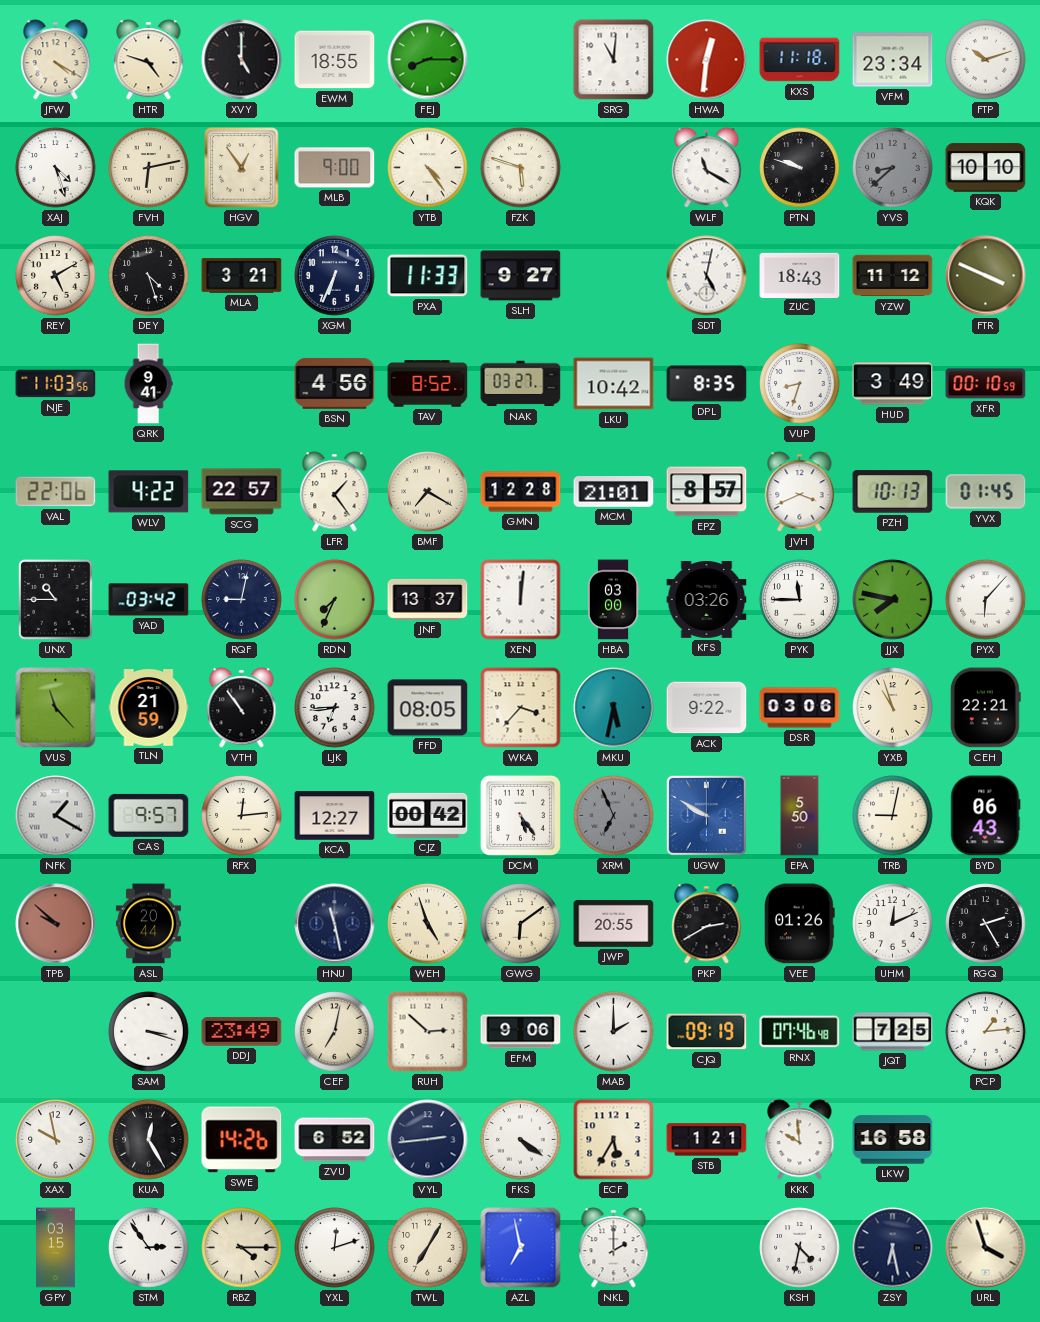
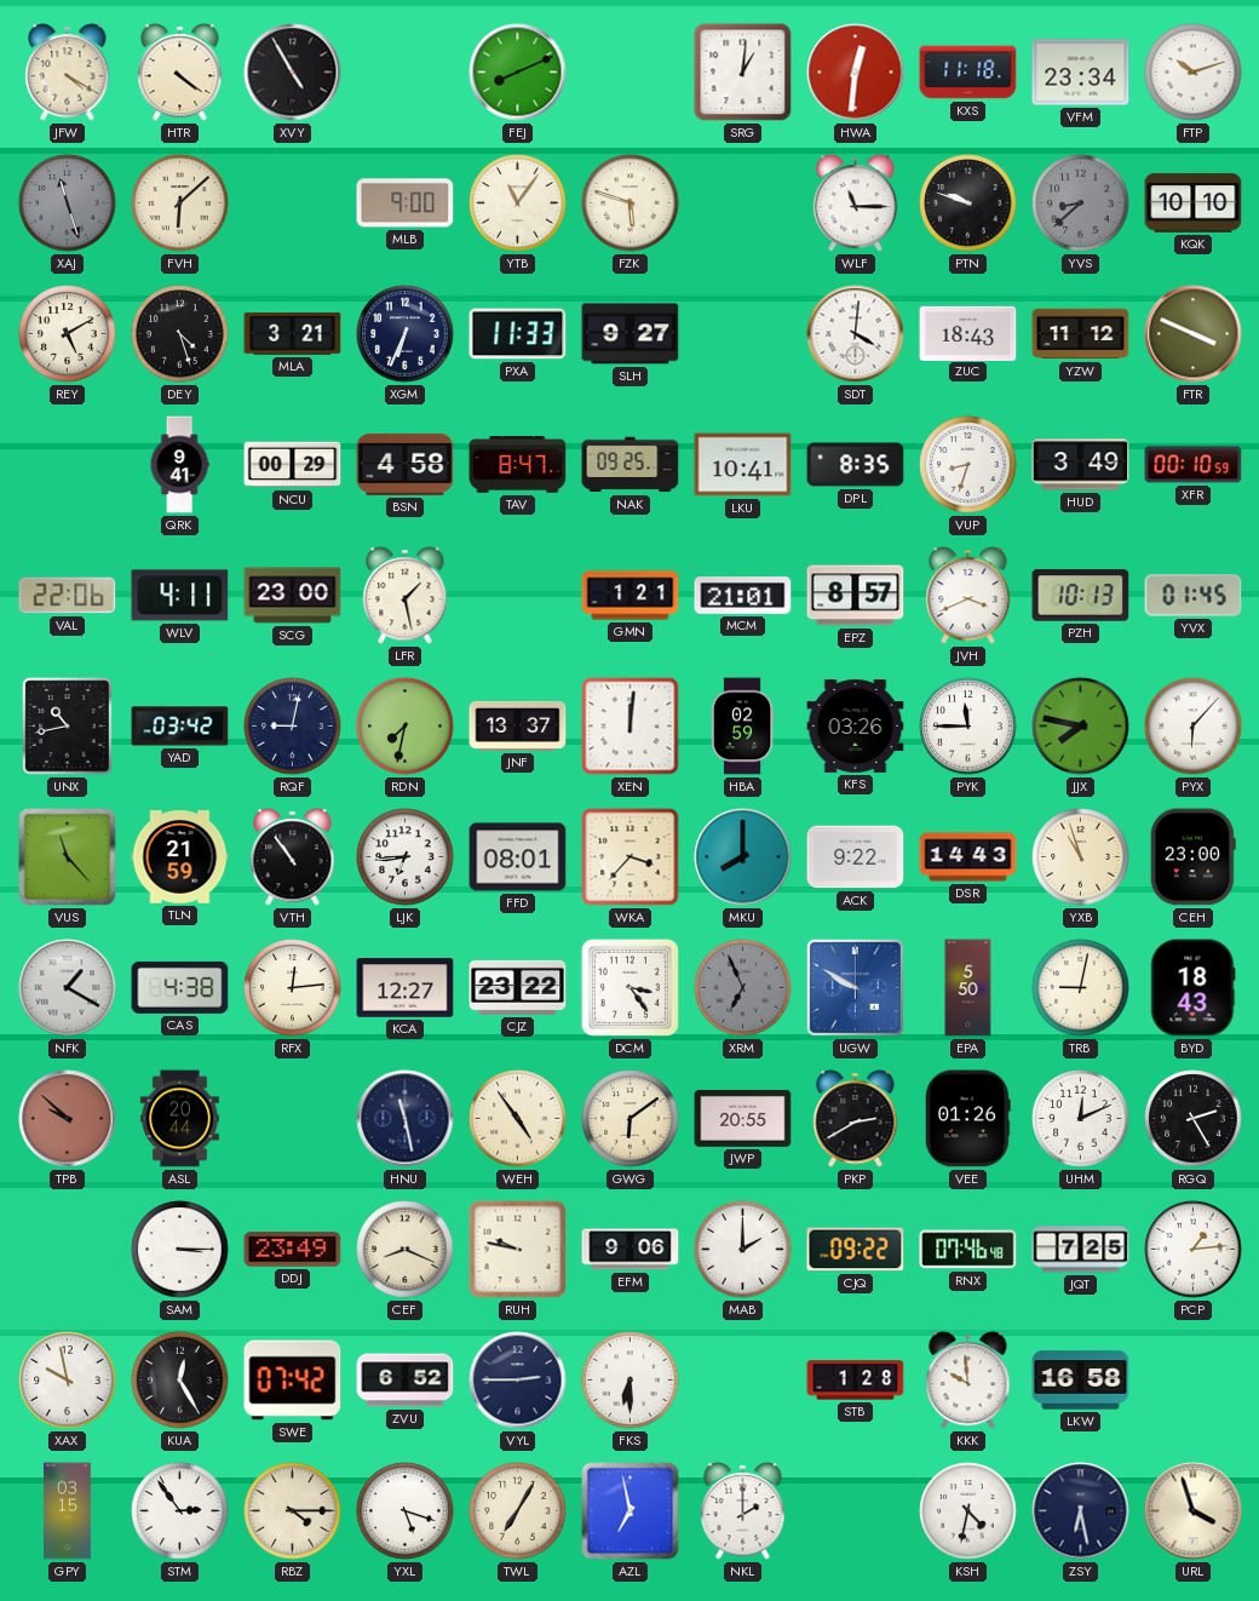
HTR: 4:48 -> 4:21
XVY: 5:00 -> 4:55
EWM: 18:55 -> none
FEJ: 8:15 -> 8:11
SRG: 11:01 -> 1:01
XAJ: 4:27 -> 11:27
XAJ dial: white -> grey
FVH: 6:13 -> 6:08
HGV: 12:54 -> none
YTB: 4:24 -> 11:06
WLF: 11:20 -> 11:15
SDT: 5:02 -> 4:01
NJE: 11:03 -> none
NCU: none -> 00:29
BSN: 4:56 -> 4:58
TAV: 8:52 -> 8:47
NAK: 03:27 -> 09:25
LKU: 10:42 -> 10:41
WLV: 4:22 -> 4:11
SCG: 22:57 -> 23:00
LFR: 1:24 -> 1:28
BMF: 7:20 -> none
GMN: 12:28 -> 1:21
UNX: 10:45 -> 10:43
RDN: 7:34 -> 7:32
HBA: 03:00 -> 02:59
FFD: 08:05 -> 08:01
MKU: 5:32 -> 8:00
DSR: 03:06 -> 14:43
CEH: 22:21 -> 23:00
CAS: 9:57 -> 4:38
CJZ: 00:42 -> 23:22
DCM: 5:24 -> 3:24
BYD: 06:43 -> 18:43
WEH: 4:57 -> 4:54
SAM: 3:18 -> 3:15
CEF: 7:02 -> 8:19
RUH: 2:52 -> 9:47
CJQ: 09:19 -> 09:22
SWE: 14:26 -> 07:42
VYL: 2:44 -> 2:45
FKS: 4:21 -> 6:30
ECF: 5:35 -> none
STB: 1:21 -> 1:28
YXL: 12:12 -> 5:18
